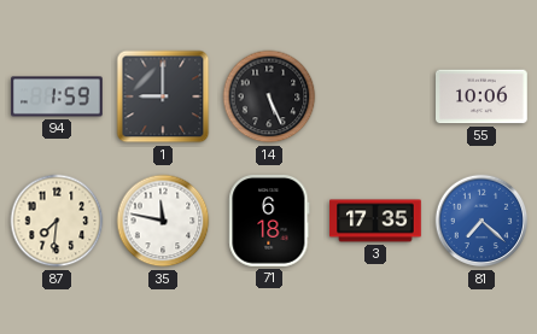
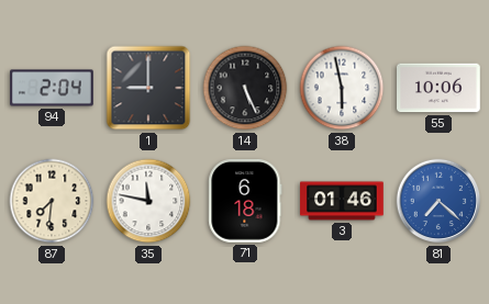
94: 1:59 -> 2:04
38: none -> 5:58
3: 17:35 -> 01:46
